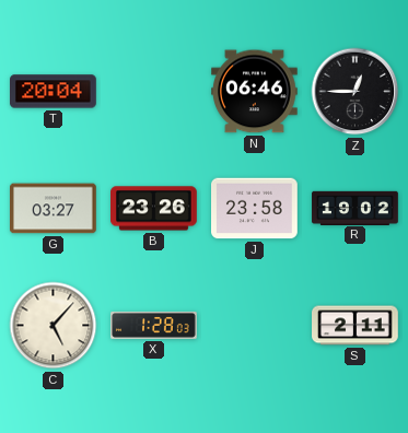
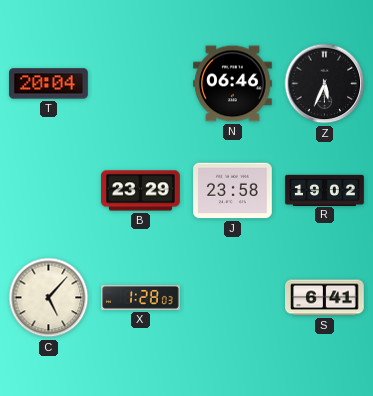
Z: 12:45 -> 5:34
G: 03:27 -> none
B: 23:26 -> 23:29
S: 2:11 -> 6:41
